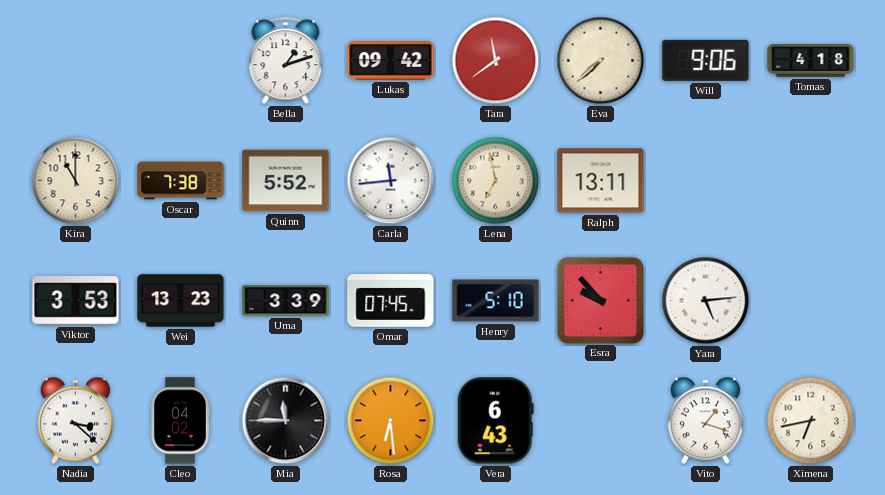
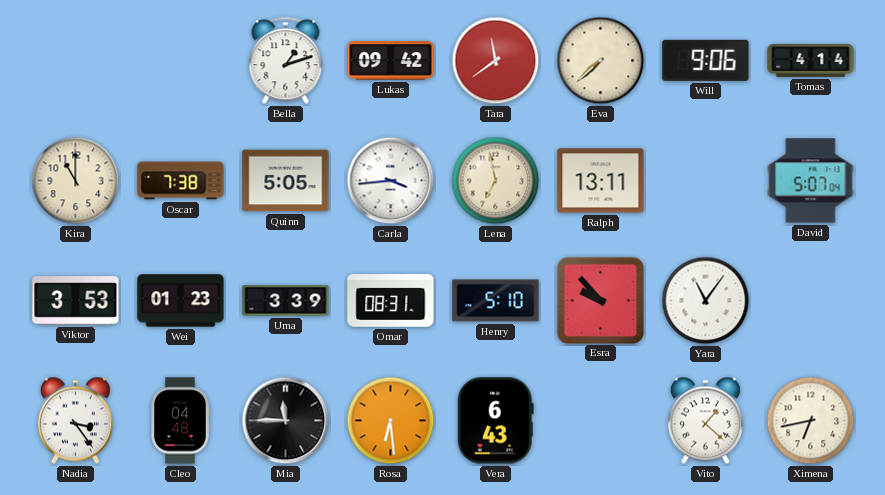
Tomas: 4:18 -> 4:14
Quinn: 5:52 -> 5:05
Carla: 11:44 -> 3:44
David: none -> 5:07
Wei: 13:23 -> 01:23
Omar: 07:45 -> 08:31
Yara: 5:14 -> 11:06
Nadia: 3:22 -> 3:24
Cleo: 04:02 -> 04:48
Vito: 1:18 -> 1:22
